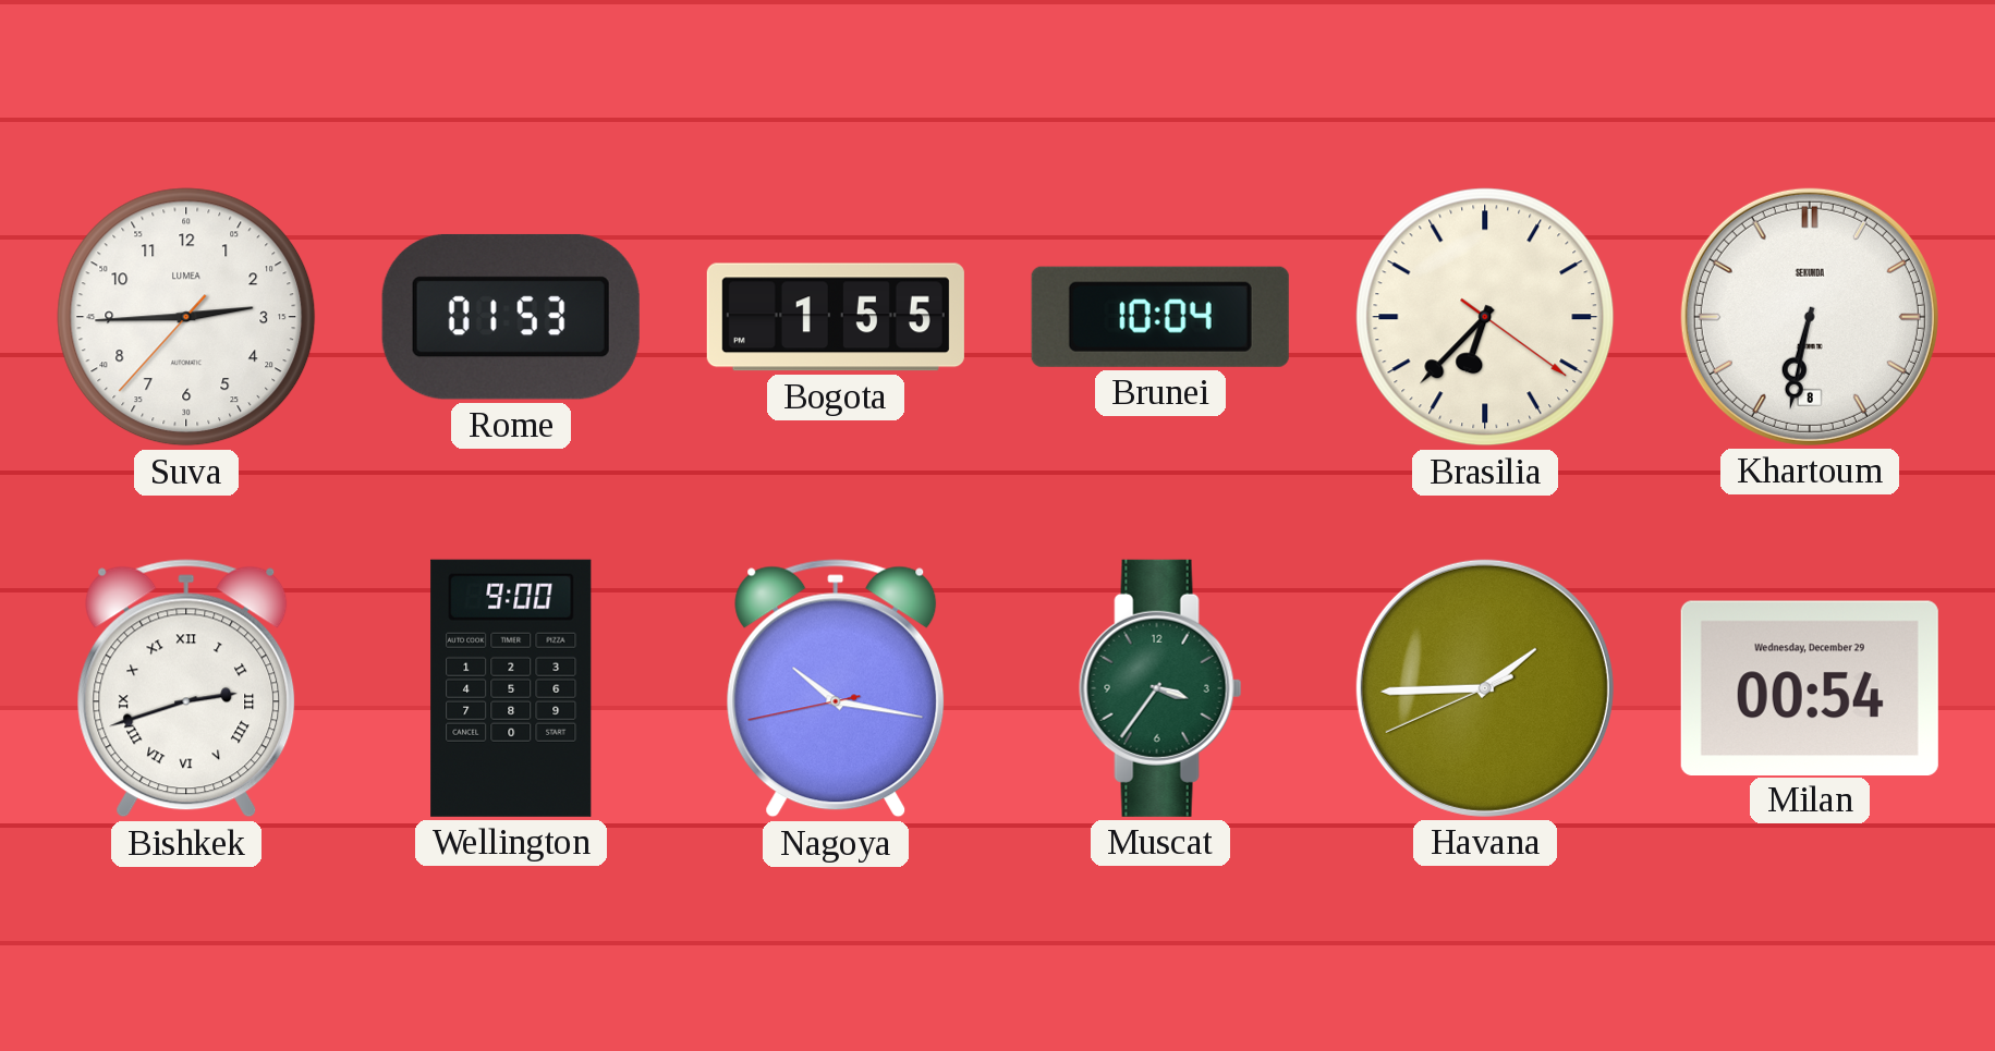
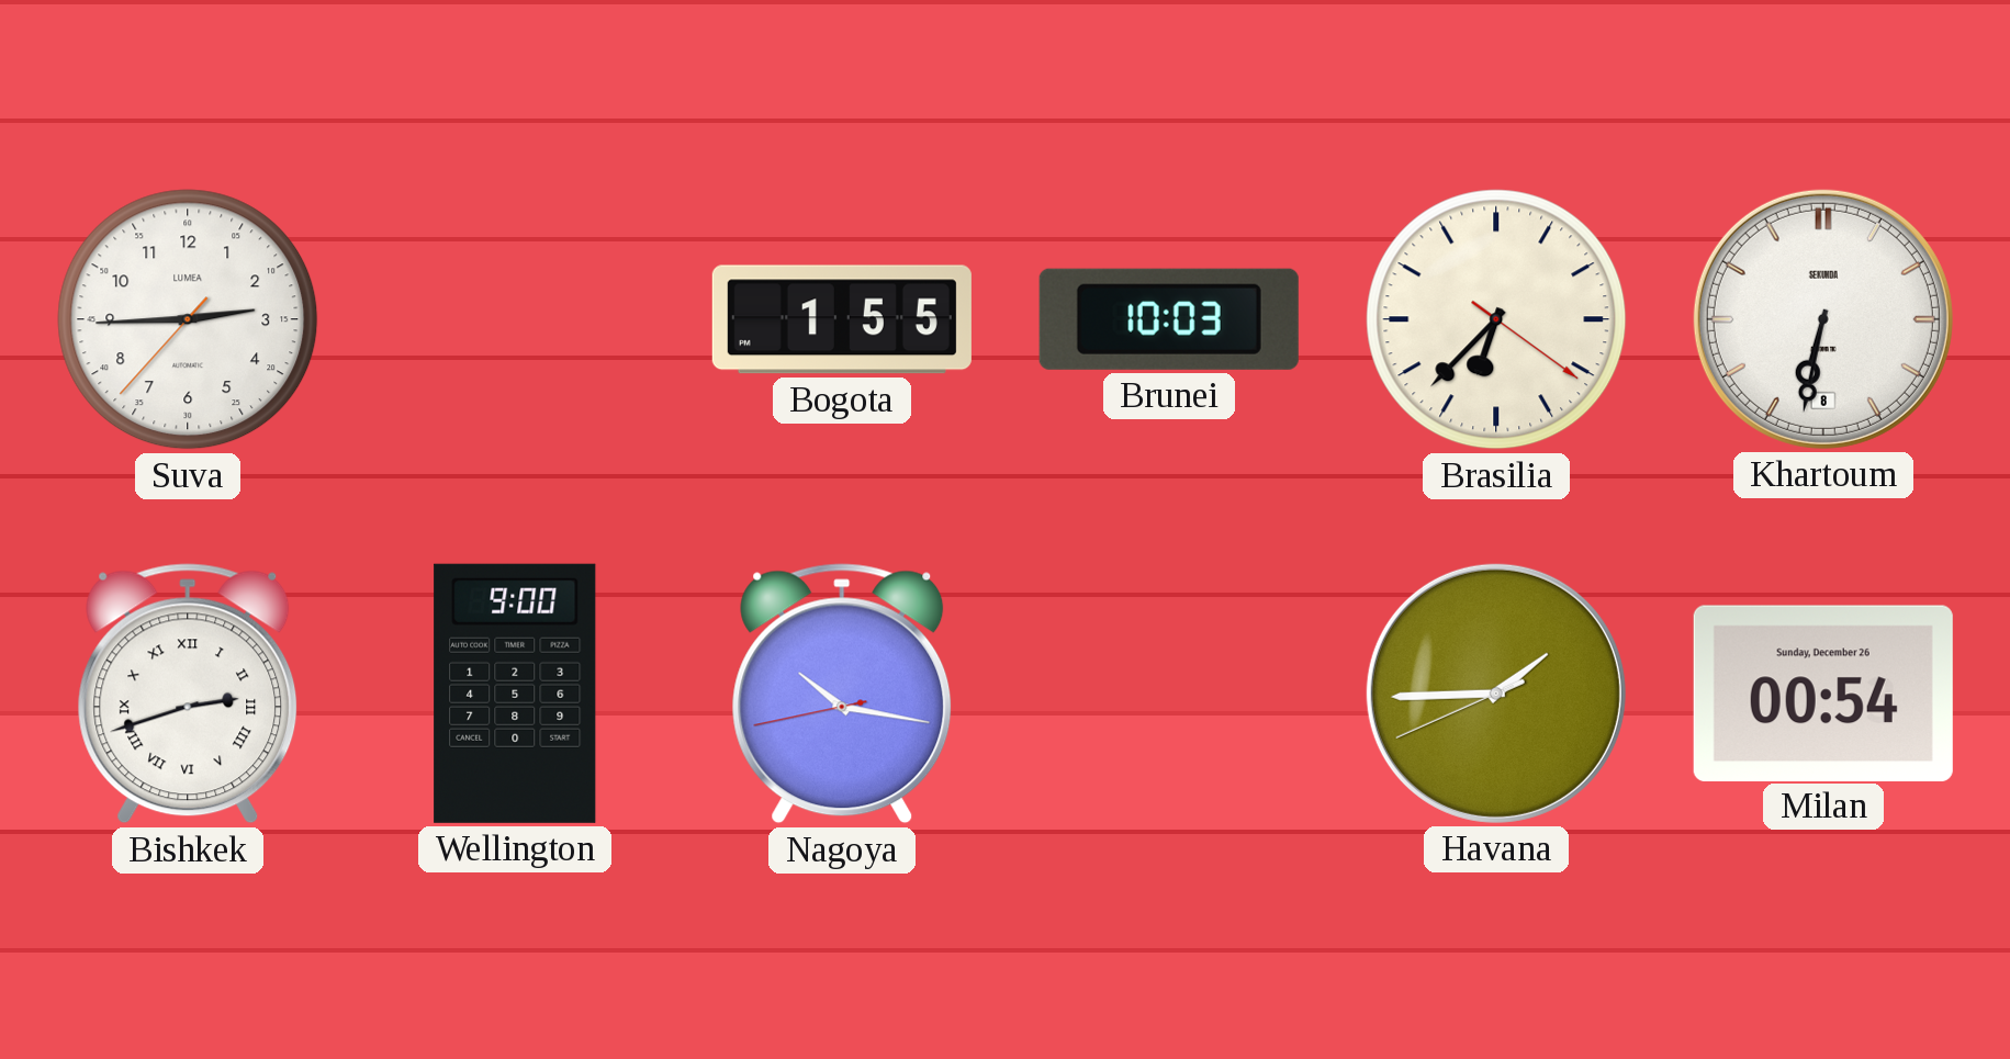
Rome: 01:53 -> none
Brunei: 10:04 -> 10:03
Muscat: 3:36 -> none
Milan date: Wednesday, December 29 -> Sunday, December 26
